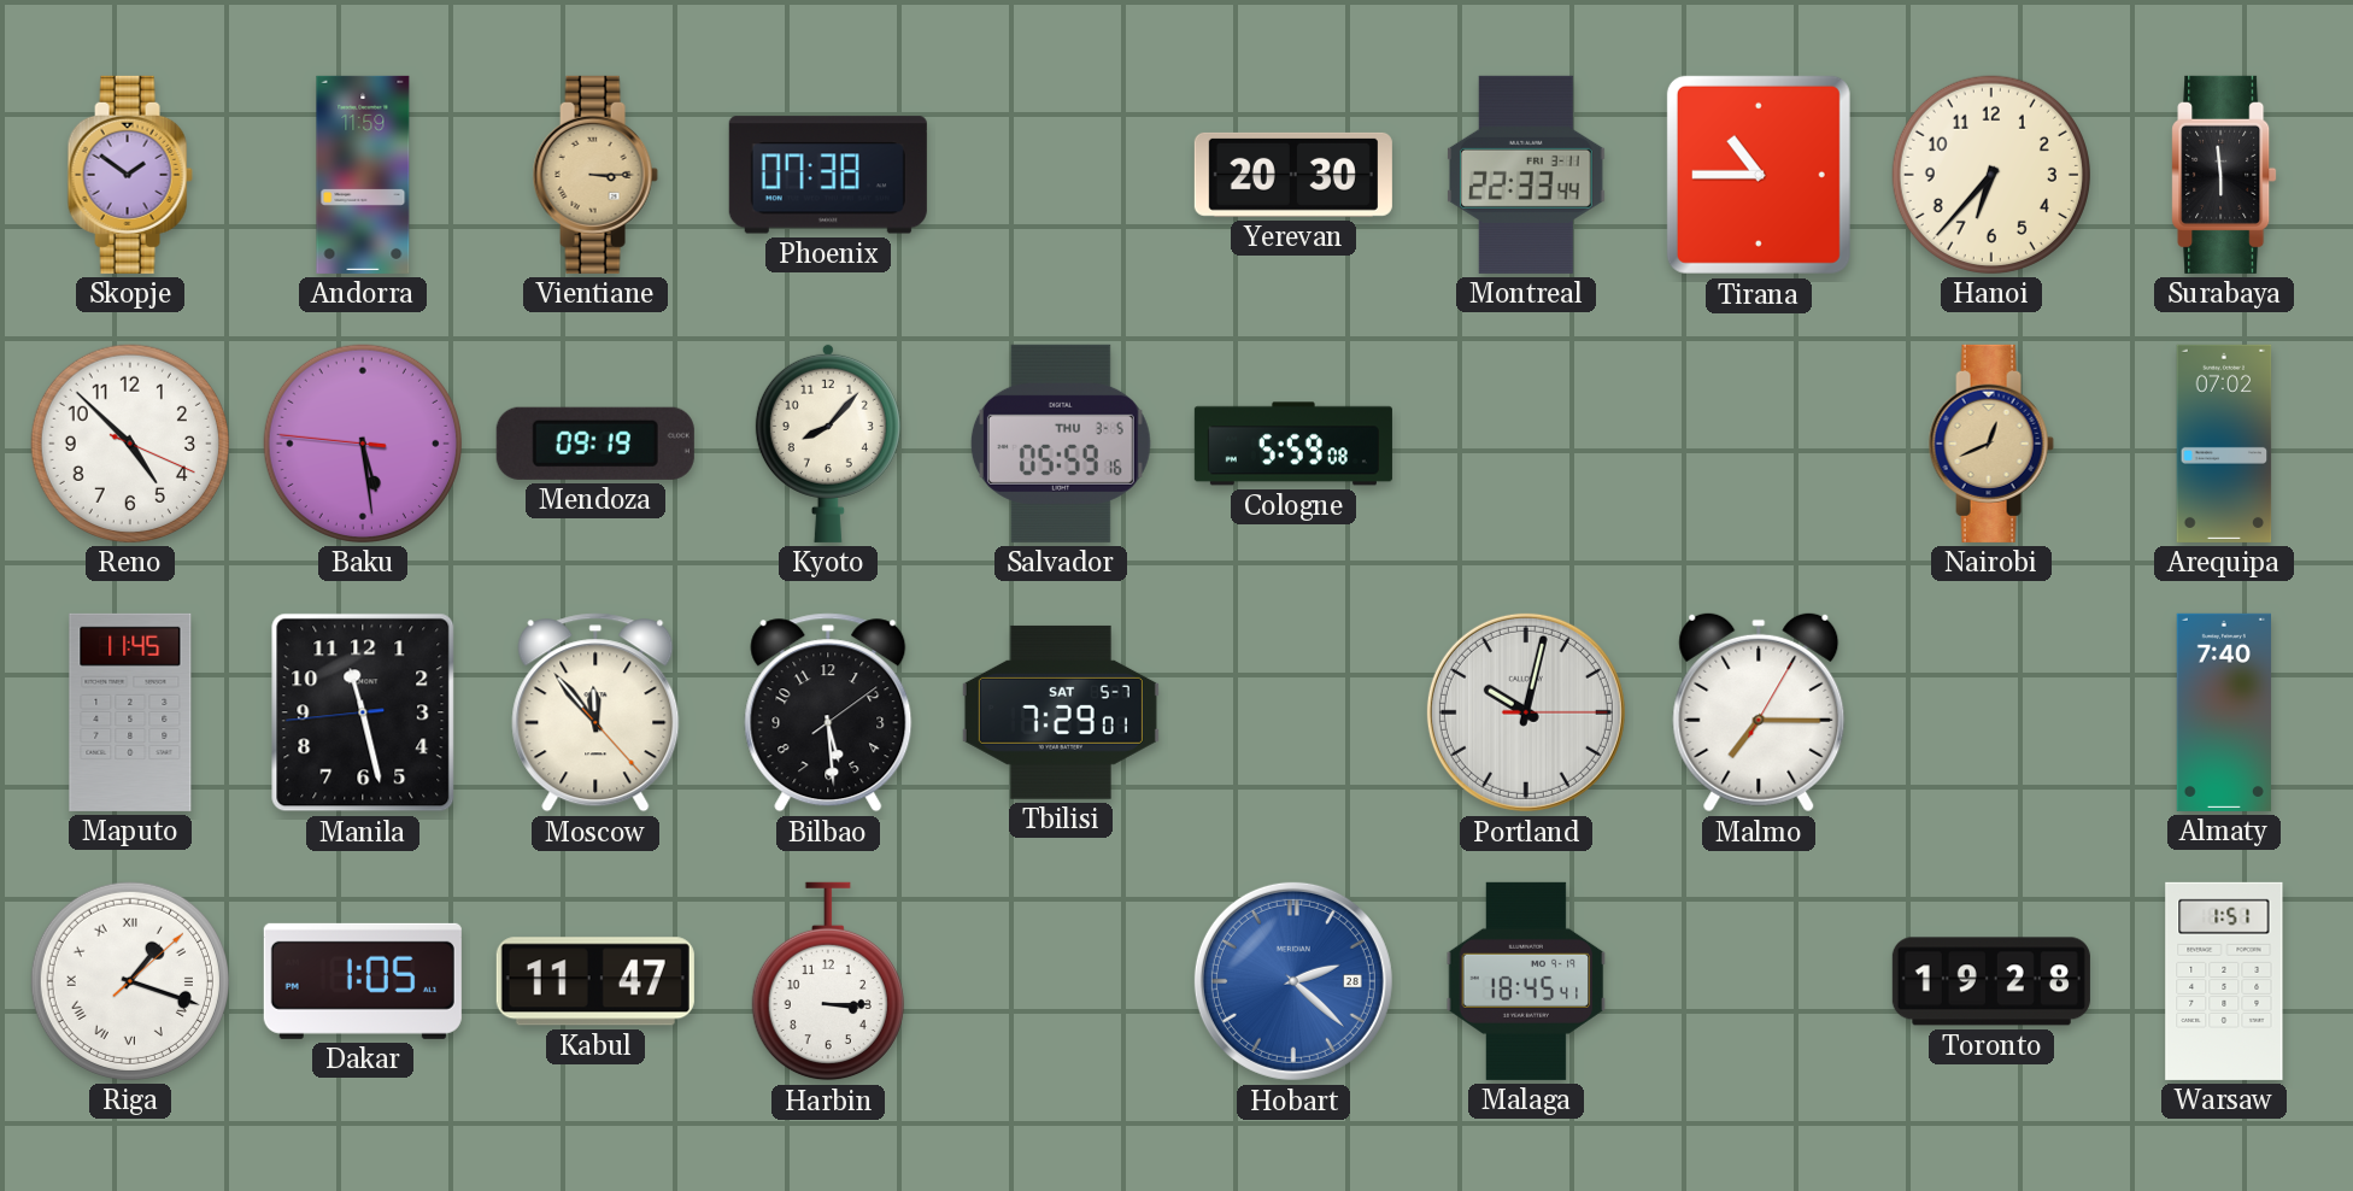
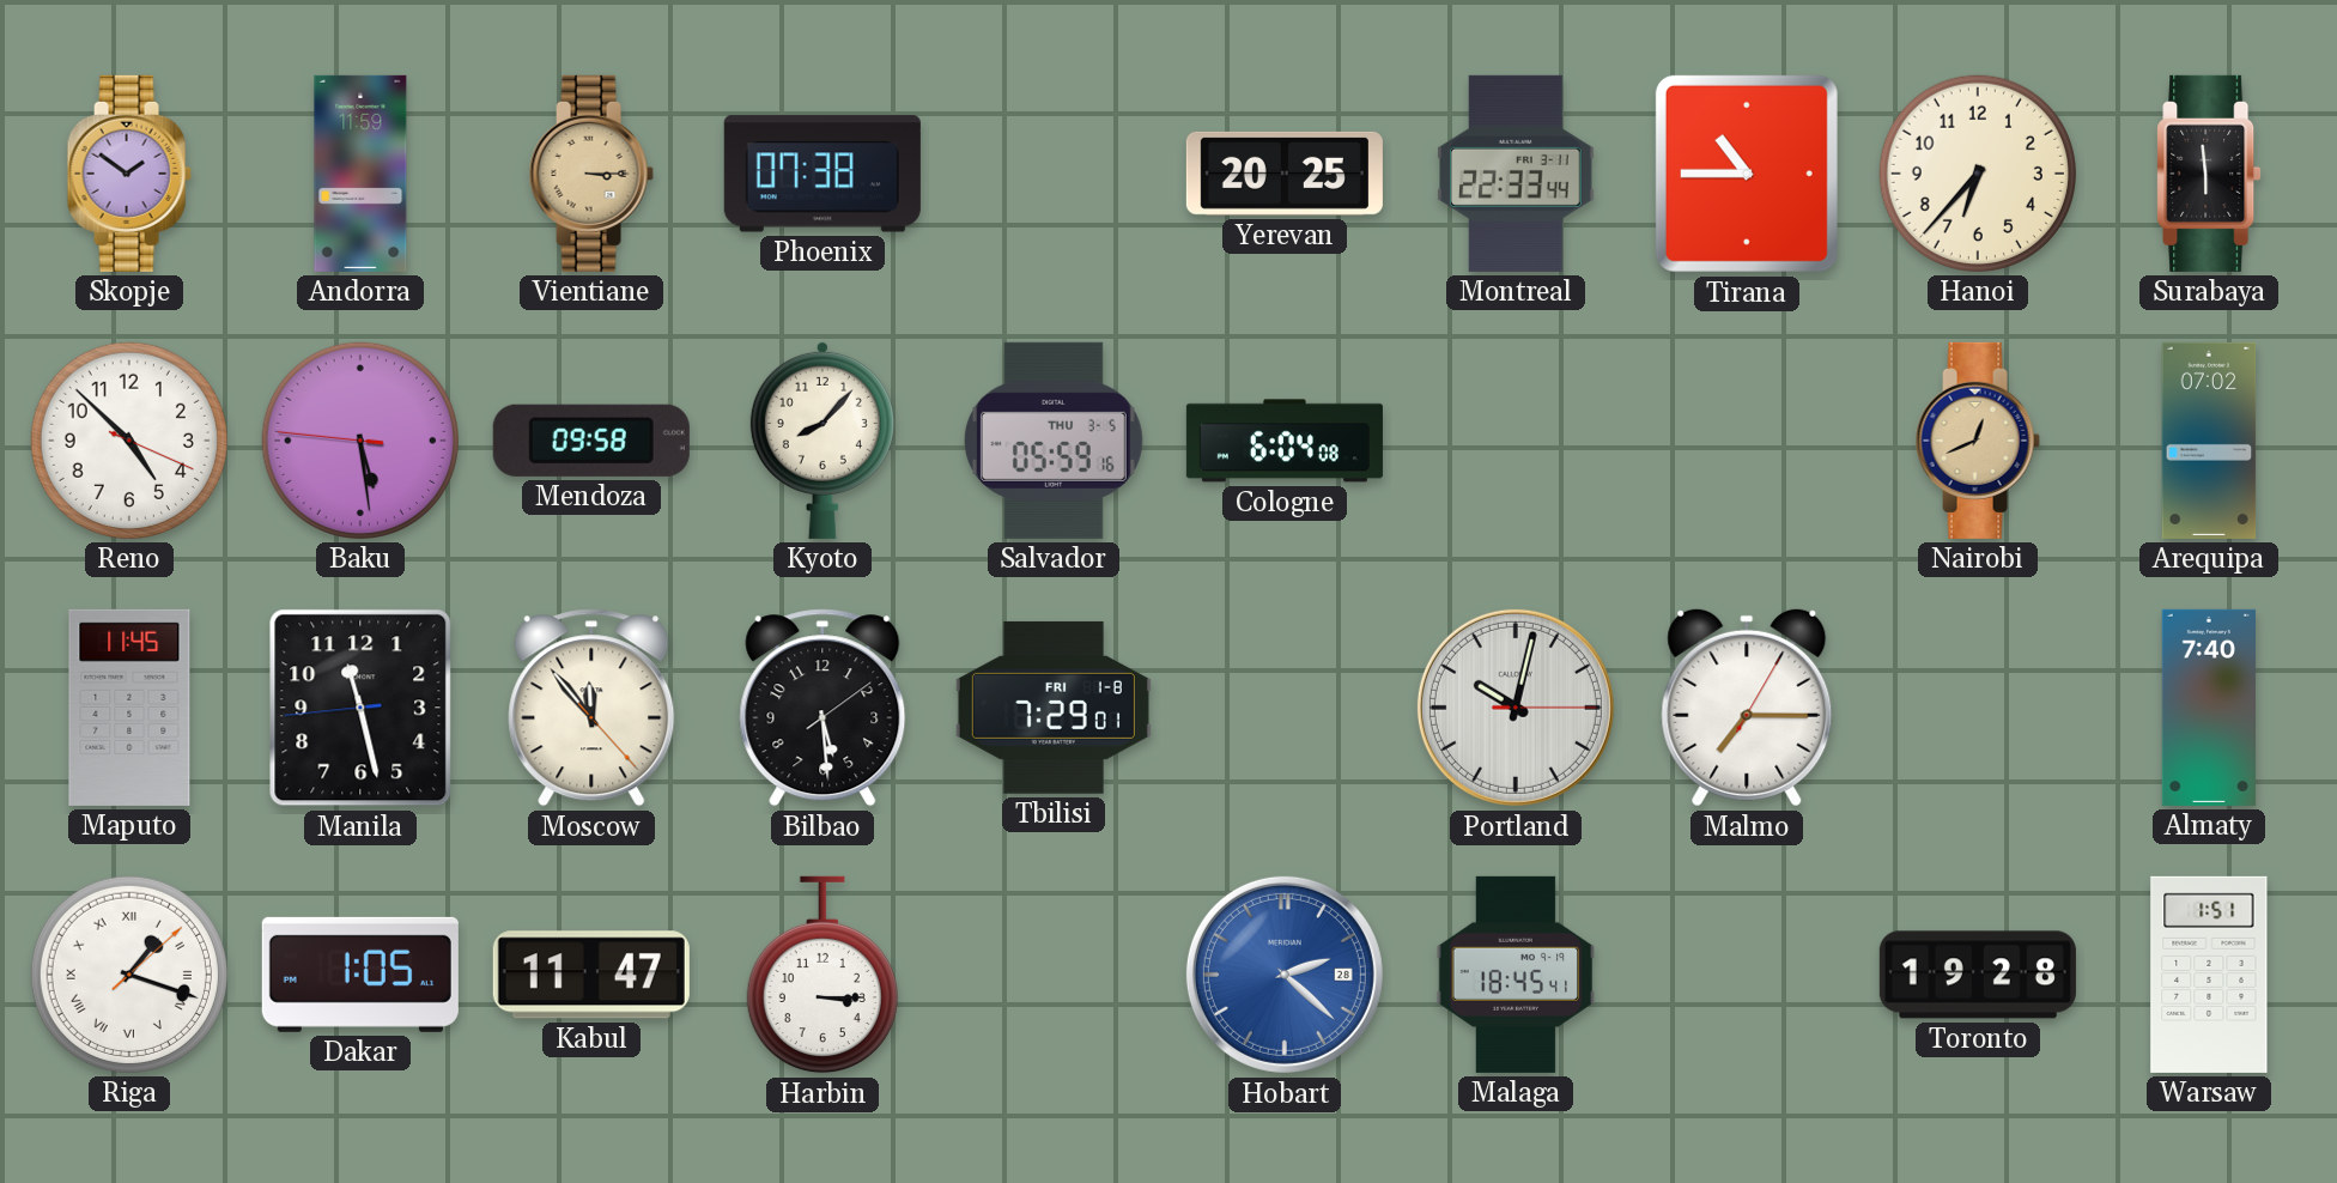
Yerevan: 20:30 -> 20:25
Mendoza: 09:19 -> 09:58
Cologne: 5:59 -> 6:04
Tbilisi date: SAT 5-7 -> FRI 1-8
